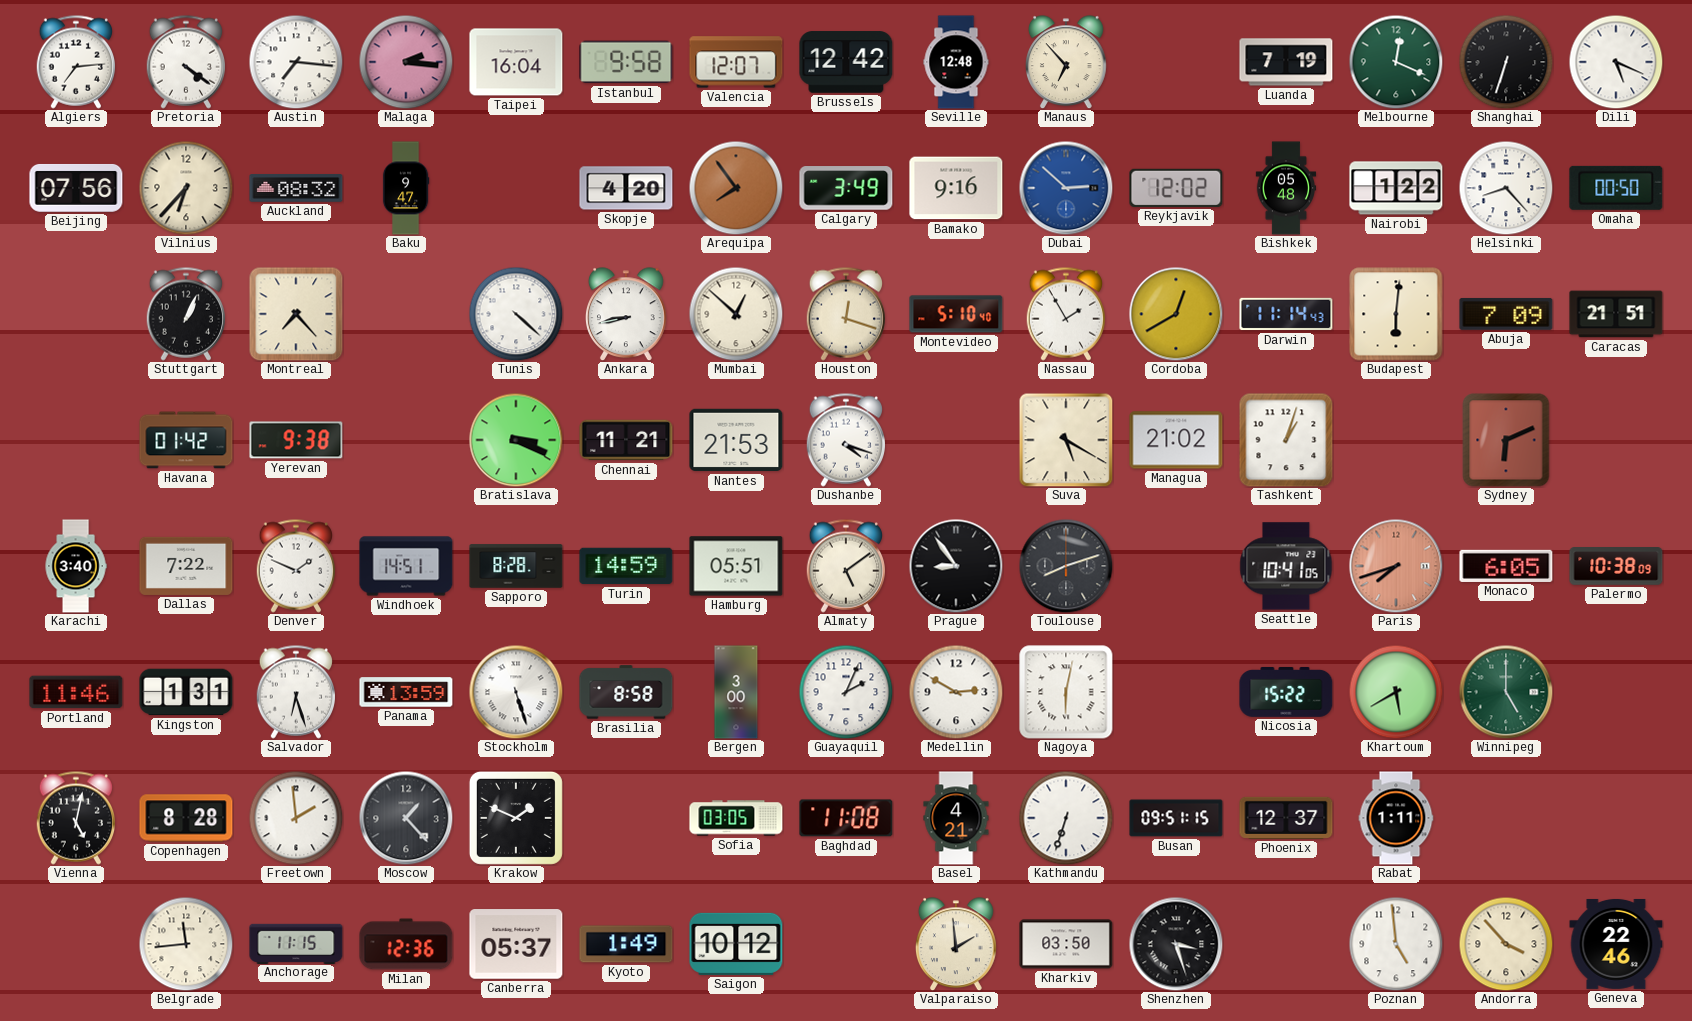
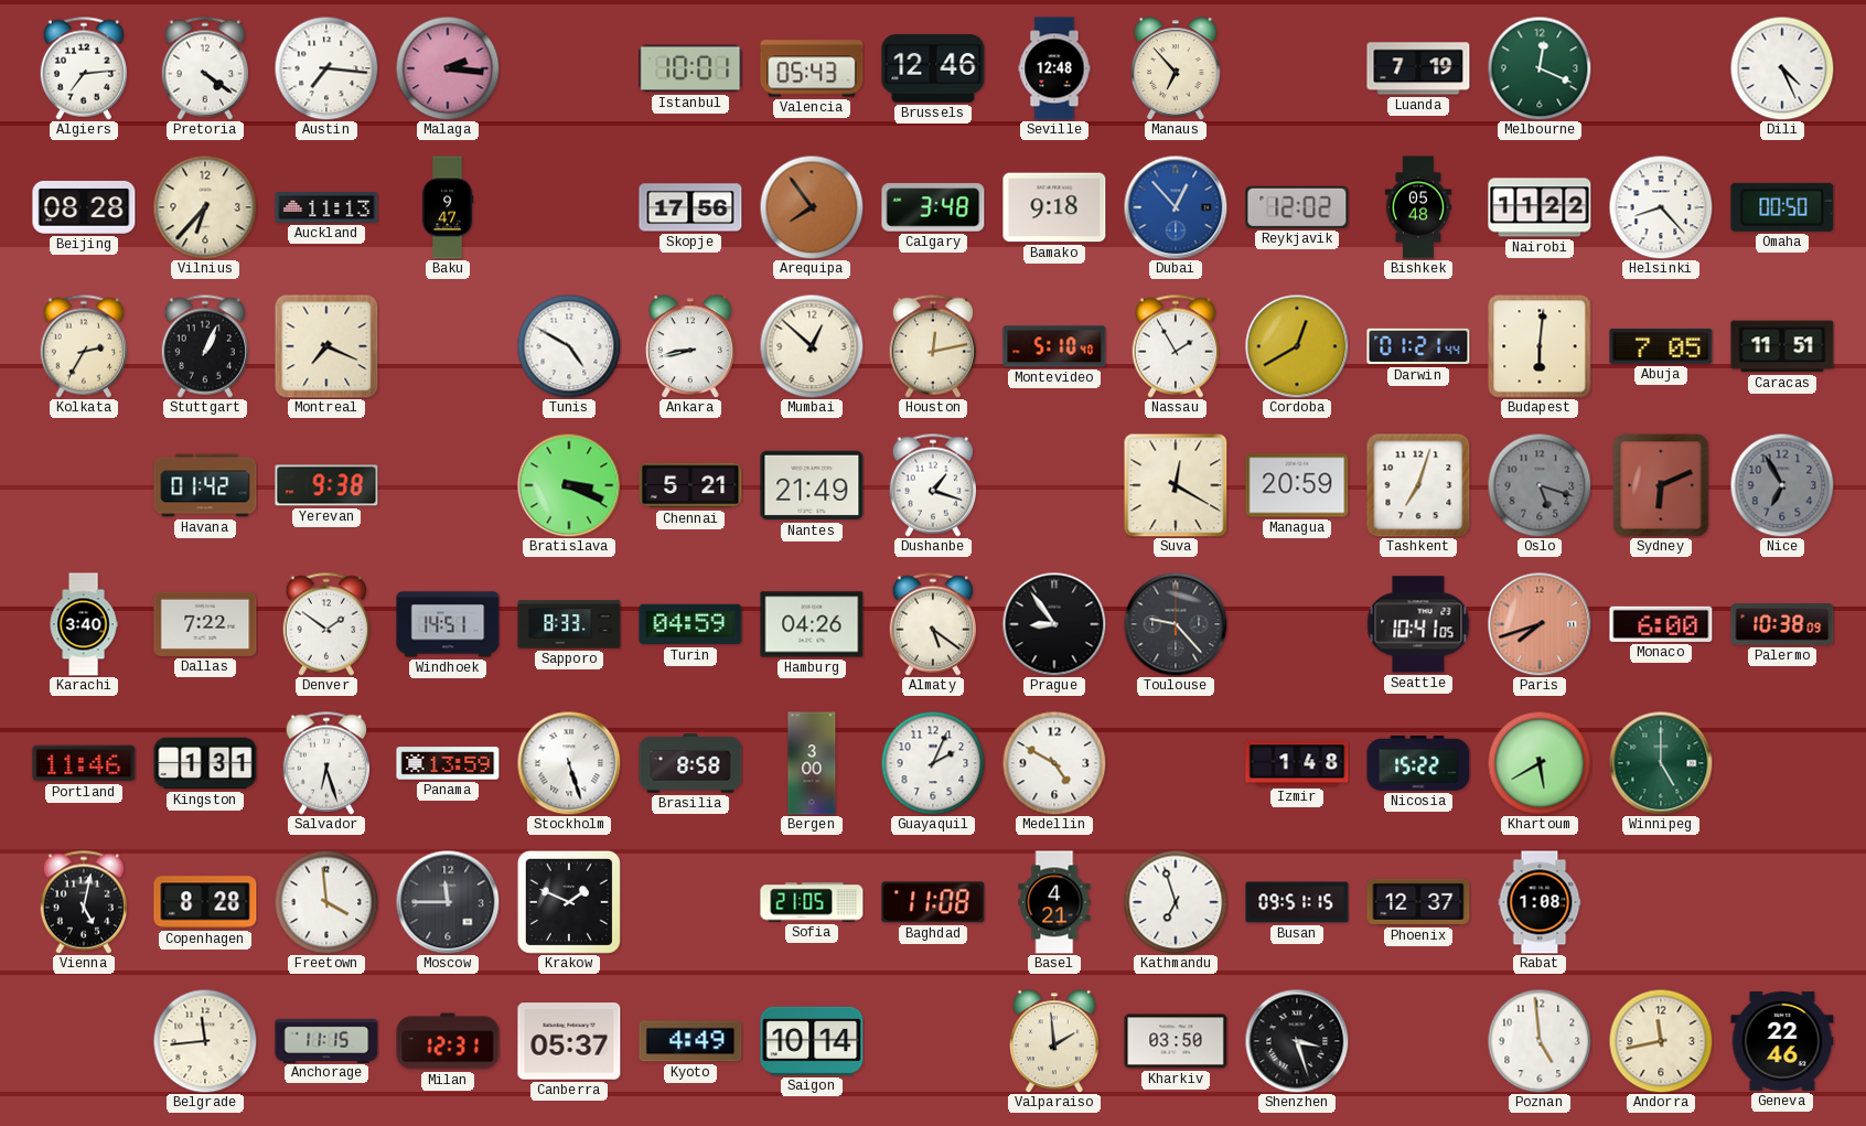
Taipei: 16:04 -> none
Istanbul: 9:58 -> 10:01
Valencia: 12:07 -> 05:43
Brussels: 12:42 -> 12:46
Shanghai: 6:33 -> none
Dili: 5:19 -> 4:26
Beijing: 07:56 -> 08:28
Auckland: 08:32 -> 11:13
Skopje: 4:20 -> 17:56
Calgary: 3:49 -> 3:48
Bamako: 9:16 -> 9:18
Dubai: 2:52 -> 12:53
Nairobi: 1:22 -> 11:22
Kolkata: none -> 2:35
Montreal: 7:23 -> 7:19
Tunis: 4:22 -> 4:50
Houston: 12:18 -> 12:13
Darwin: 11:14 -> 01:21
Abuja: 7:09 -> 7:05
Caracas: 21:51 -> 11:51
Chennai: 11:21 -> 5:21
Nantes: 21:53 -> 21:49
Dushanbe: 4:18 -> 1:18
Suva: 5:20 -> 12:20
Managua: 21:02 -> 20:59
Tashkent: 1:03 -> 7:03
Oslo: none -> 5:18
Nice: none -> 6:55
Denver: 1:49 -> 1:51
Sapporo: 8:28 -> 8:33
Turin: 14:59 -> 04:59
Hamburg: 05:51 -> 04:26
Almaty: 5:09 -> 5:21
Toulouse: 8:12 -> 9:23
Monaco: 6:05 -> 6:00
Medellin: 2:50 -> 4:50
Nagoya: 6:02 -> none
Izmir: none -> 1:48
Freetown: 1:59 -> 3:59
Moscow: 1:23 -> 11:45
Sofia: 03:05 -> 21:05
Kathmandu: 6:33 -> 6:57
Rabat: 1:11 -> 1:08
Milan: 12:36 -> 12:31
Kyoto: 1:49 -> 4:49
Saigon: 10:12 -> 10:14
Andorra: 3:53 -> 11:43
